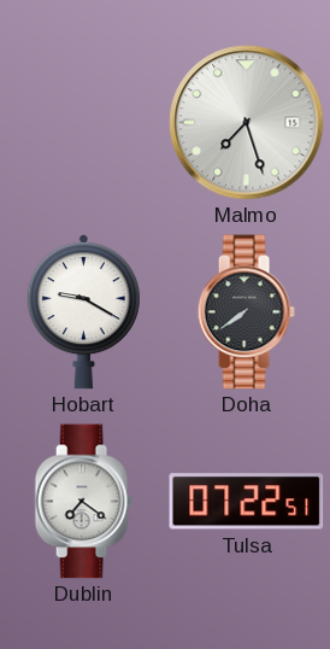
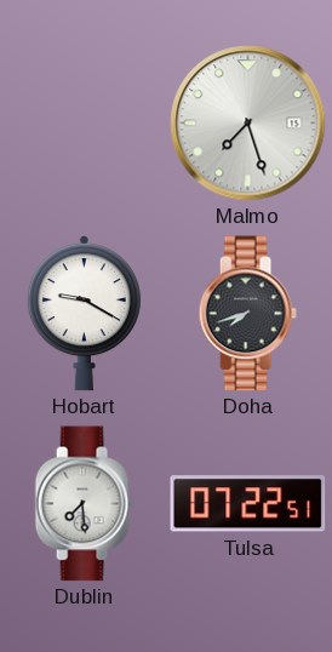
Doha: 7:39 -> 7:42
Dublin: 7:21 -> 7:29
